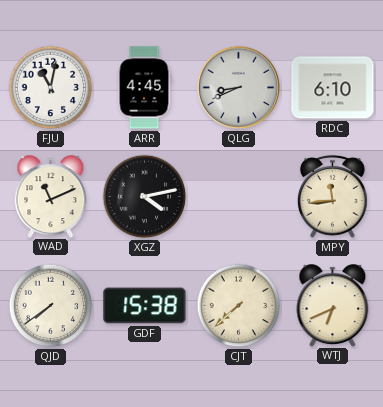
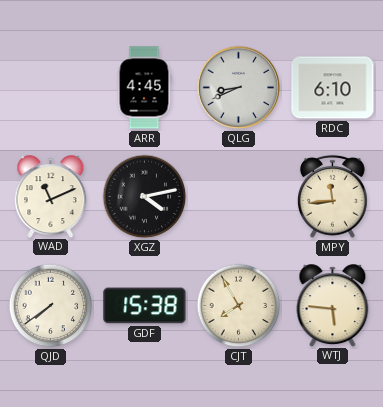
FJU: 11:02 -> none
CJT: 7:38 -> 7:55
WTJ: 6:41 -> 5:46
